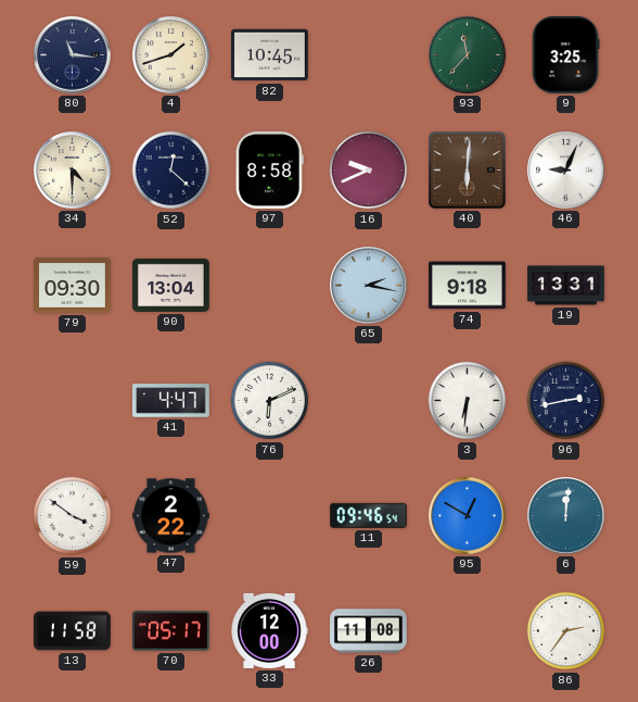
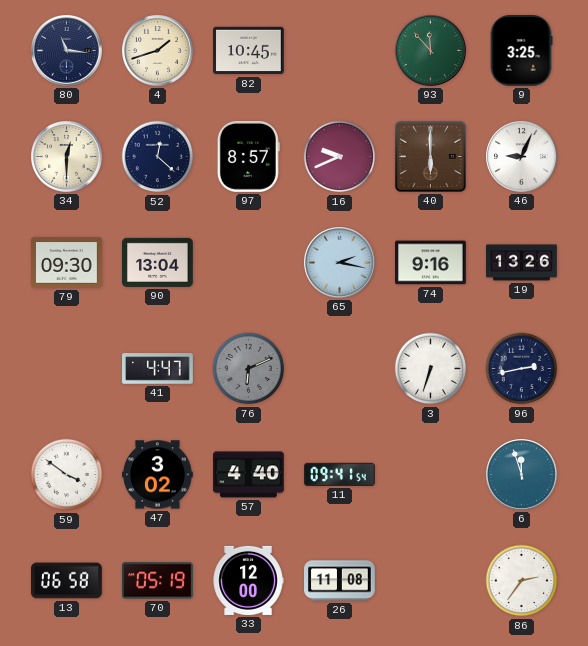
93: 11:37 -> 11:53
34: 4:30 -> 12:30
97: 8:58 -> 8:57
40: 6:01 -> 6:00
74: 9:18 -> 9:16
19: 13:31 -> 13:26
76 dial: white -> grey
3: 6:31 -> 6:33
47: 2:22 -> 3:02
57: none -> 4:40
11: 09:46 -> 09:41
95: 12:50 -> none
6: 12:01 -> 11:57
13: 11:58 -> 06:58
70: 05:17 -> 05:19
